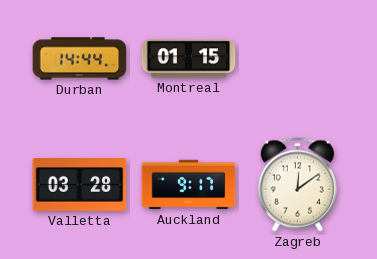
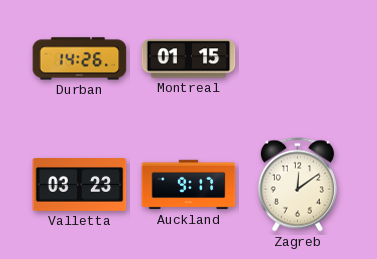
Durban: 14:44 -> 14:26
Valletta: 03:28 -> 03:23
